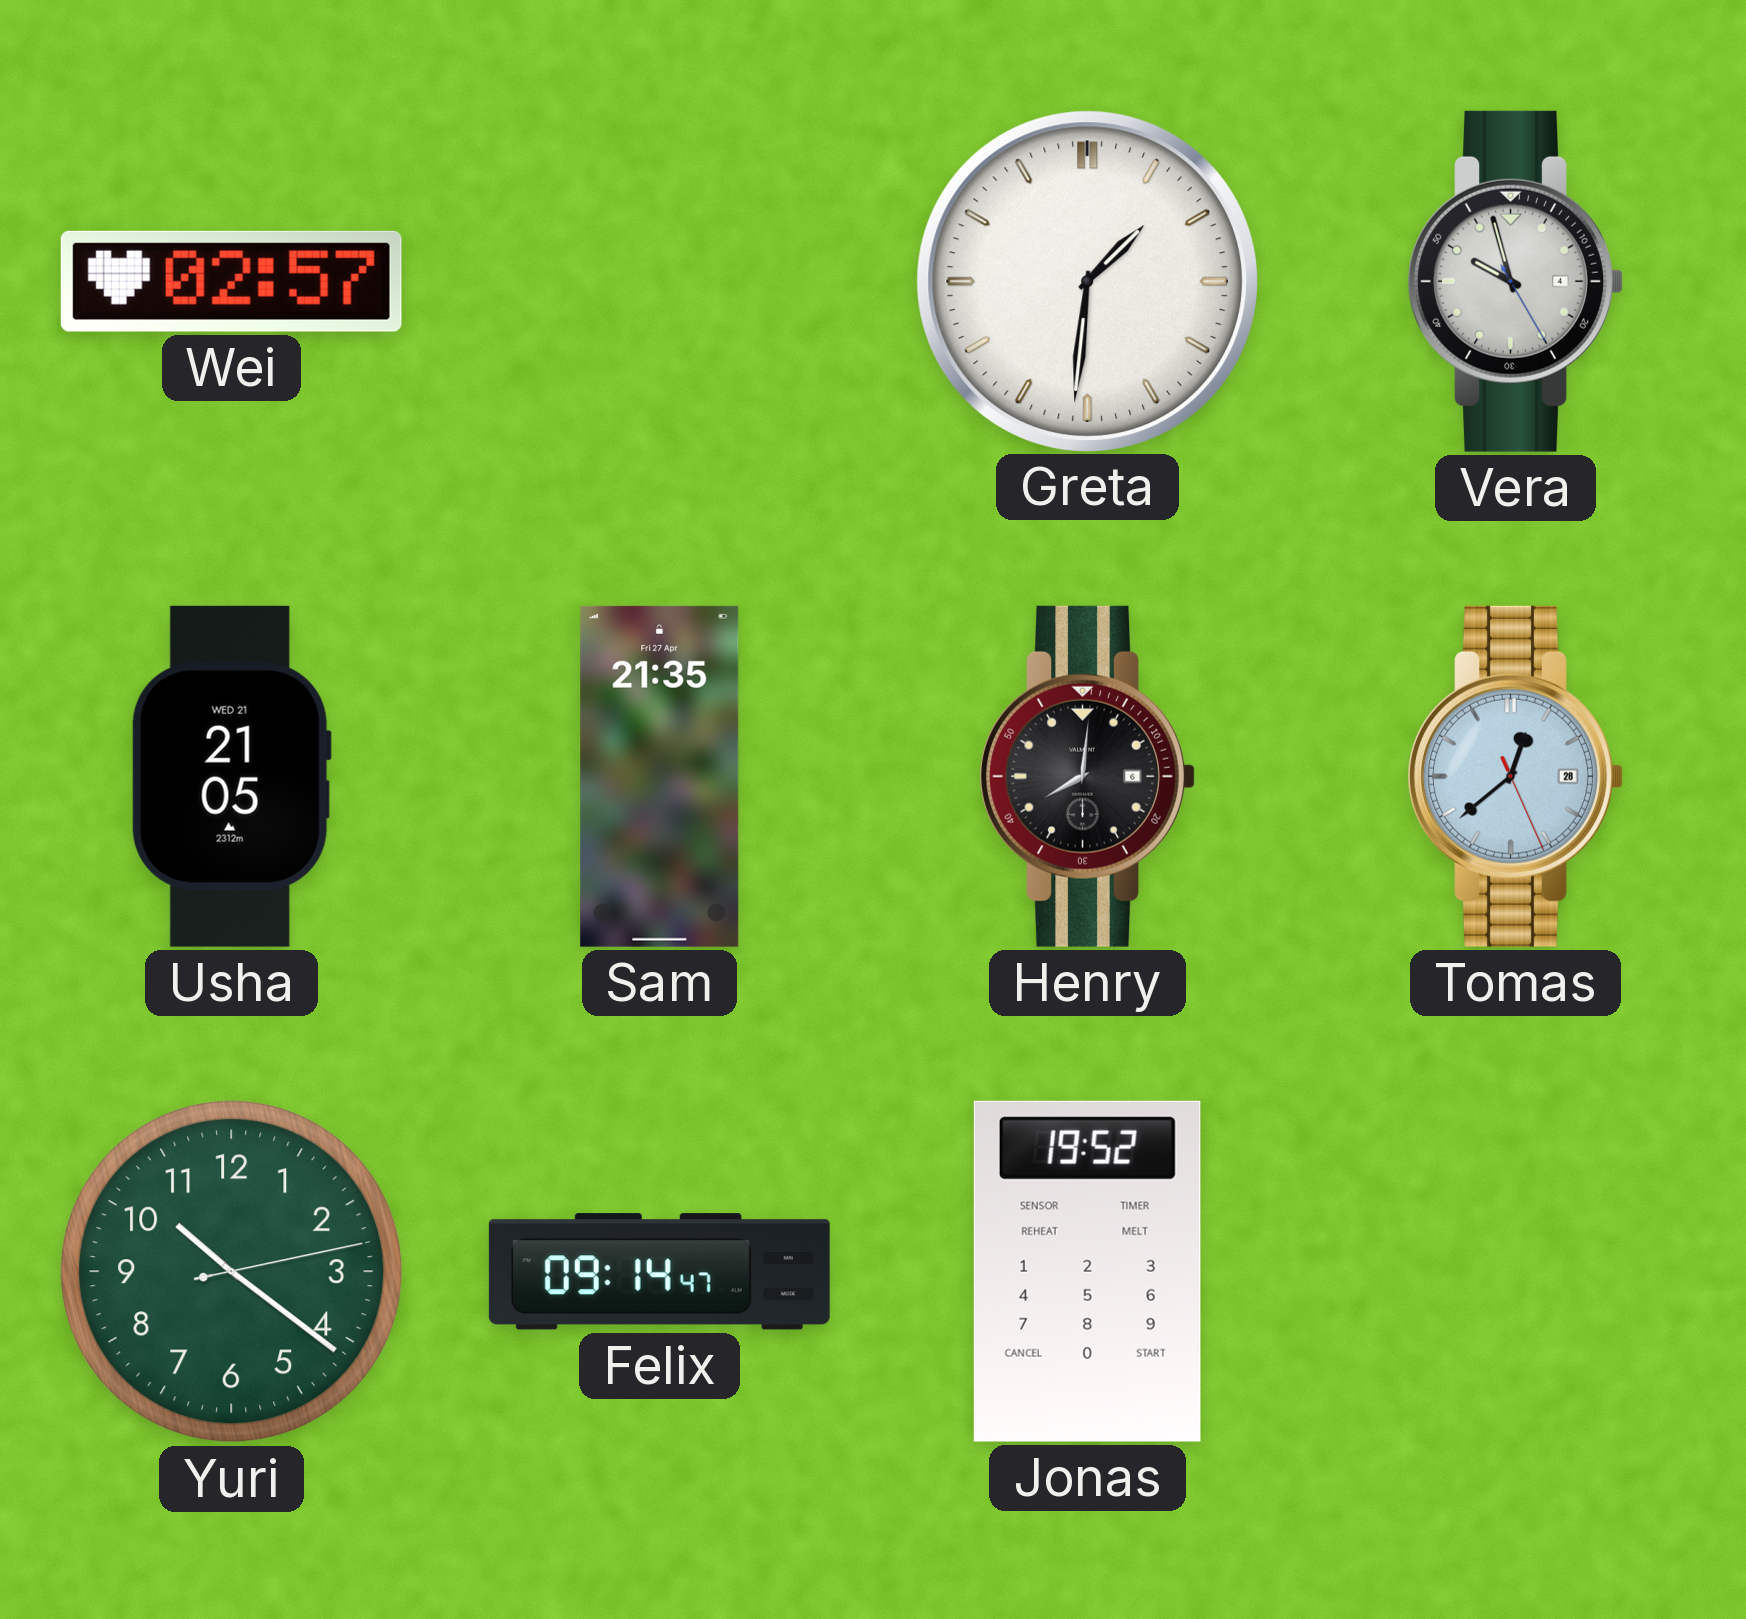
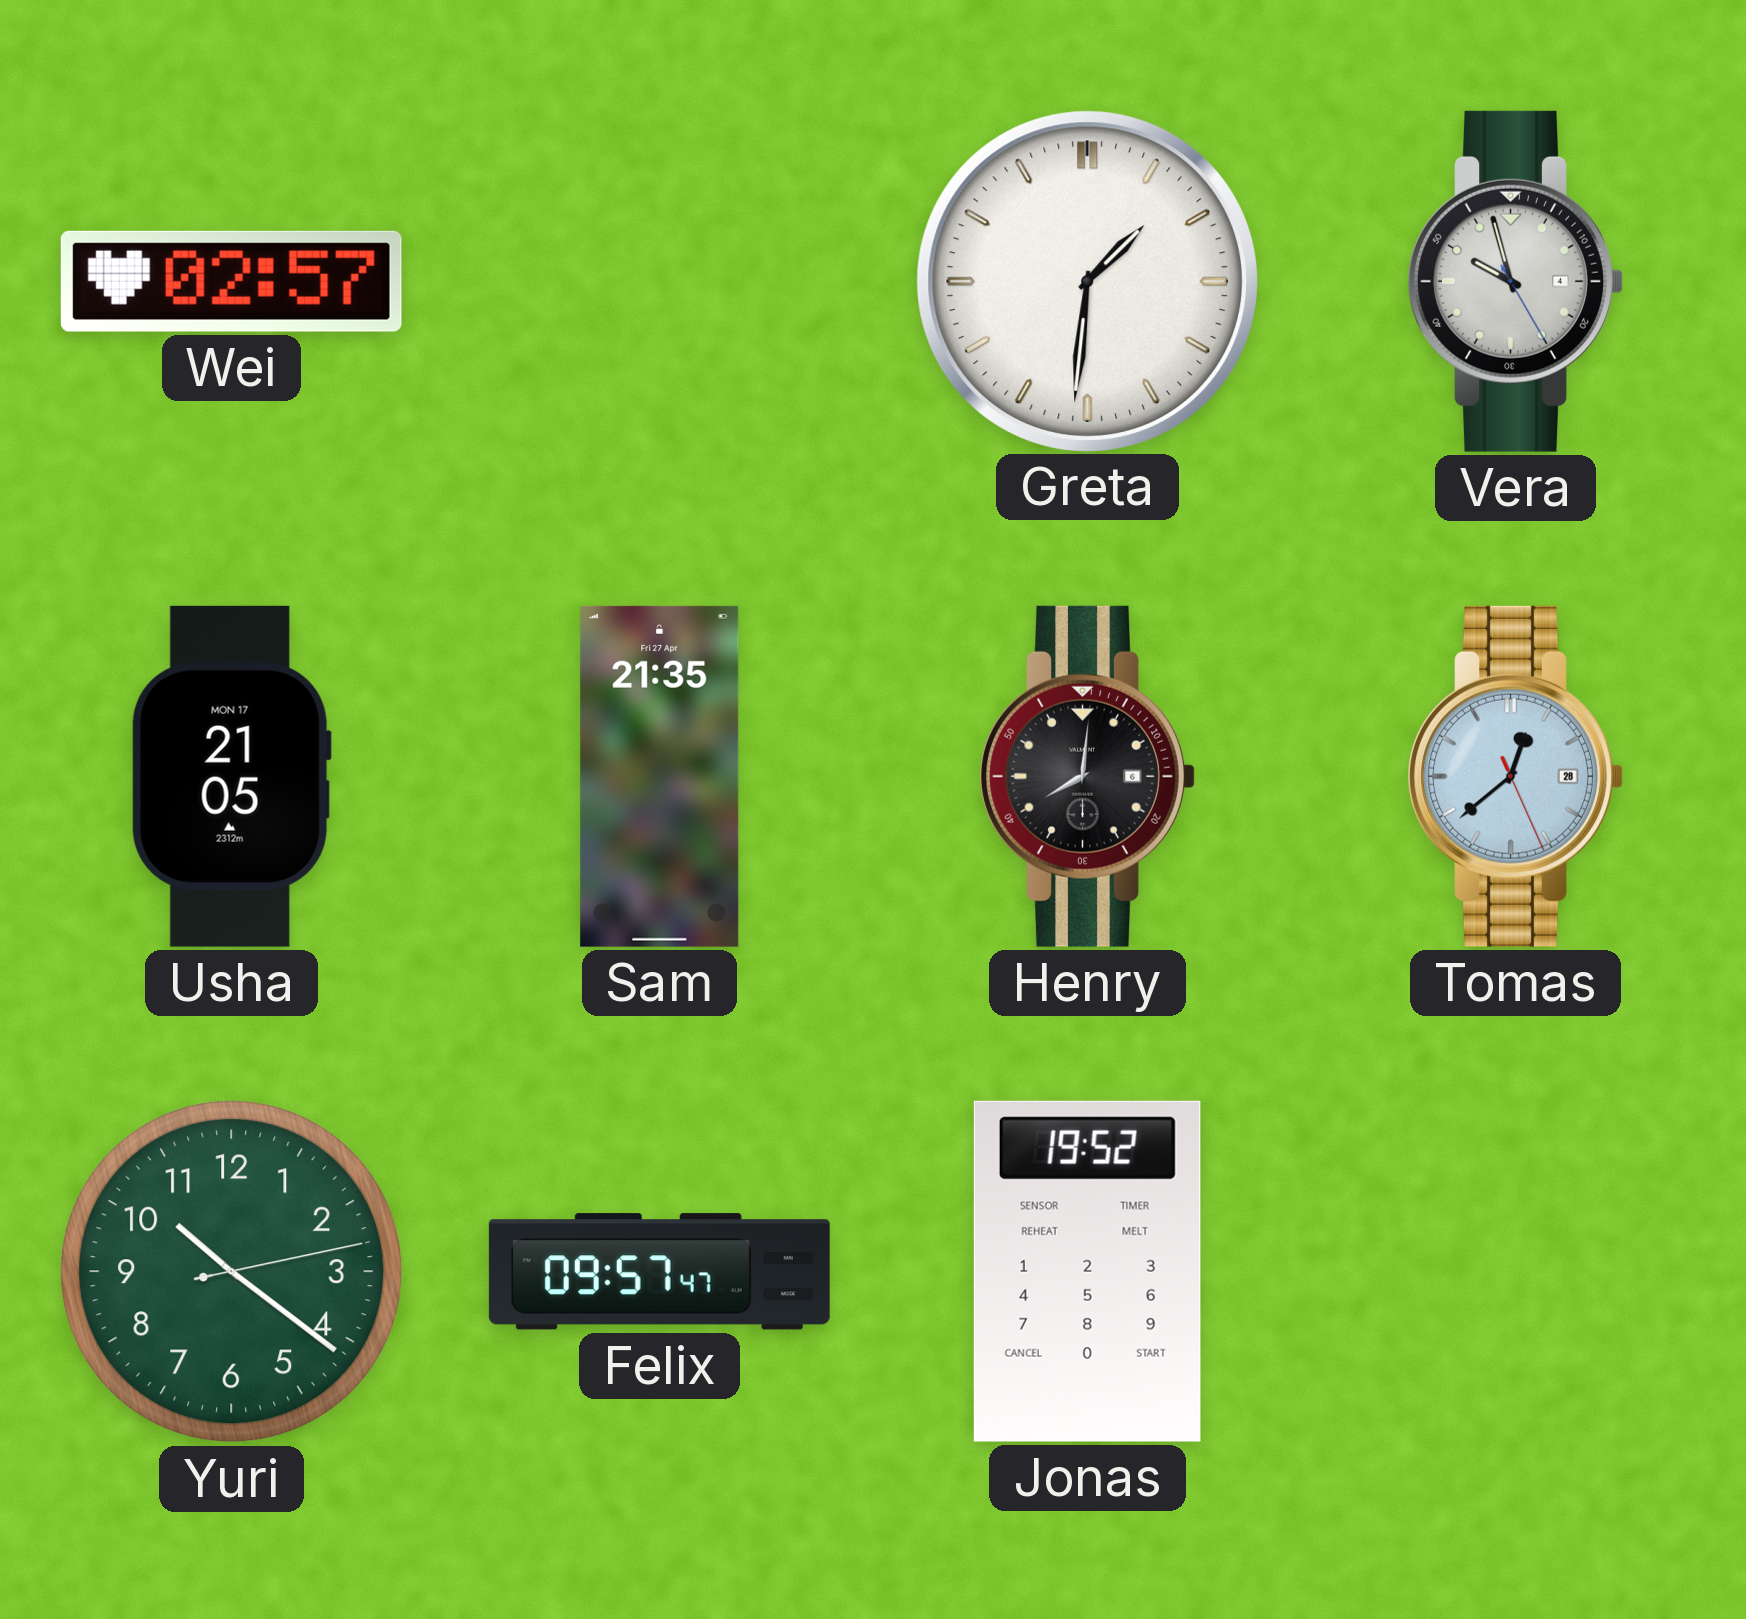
Usha date: WED 21 -> MON 17
Felix: 09:14 -> 09:57
